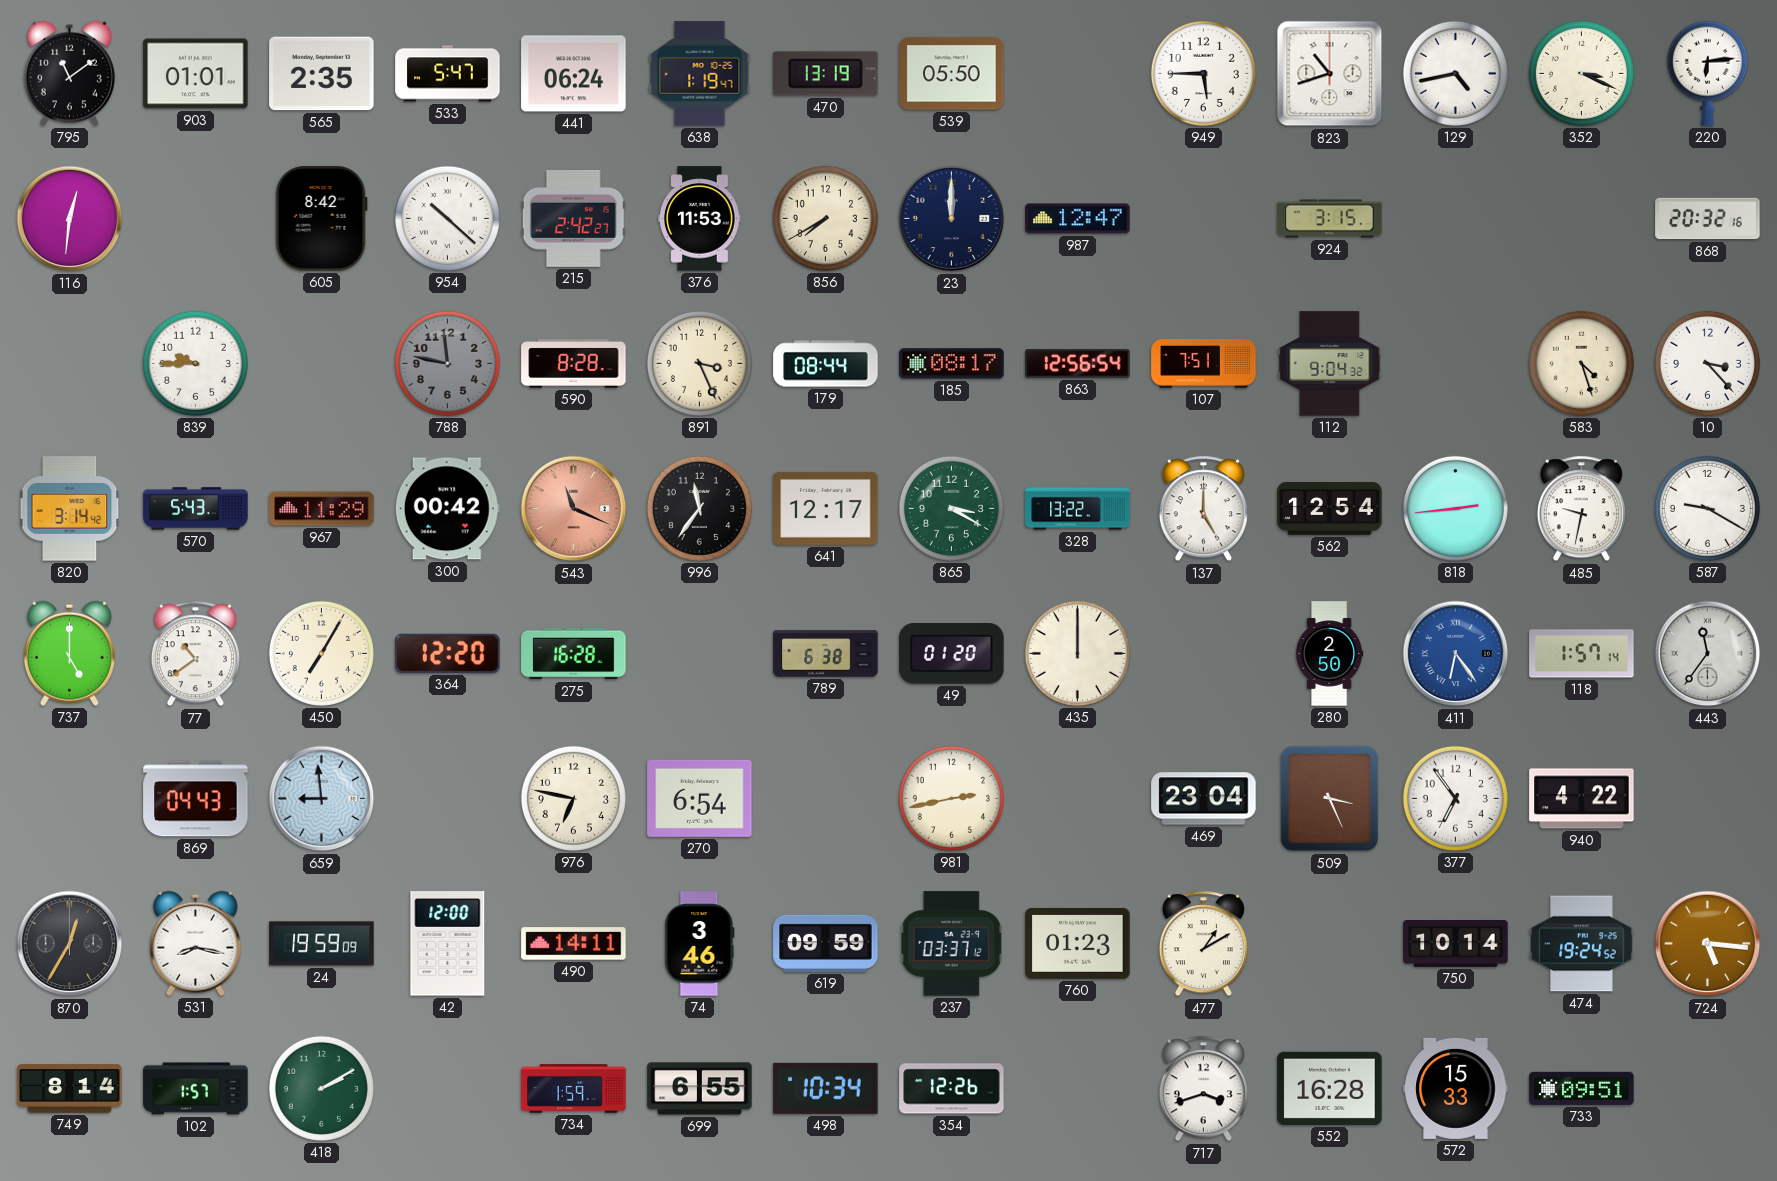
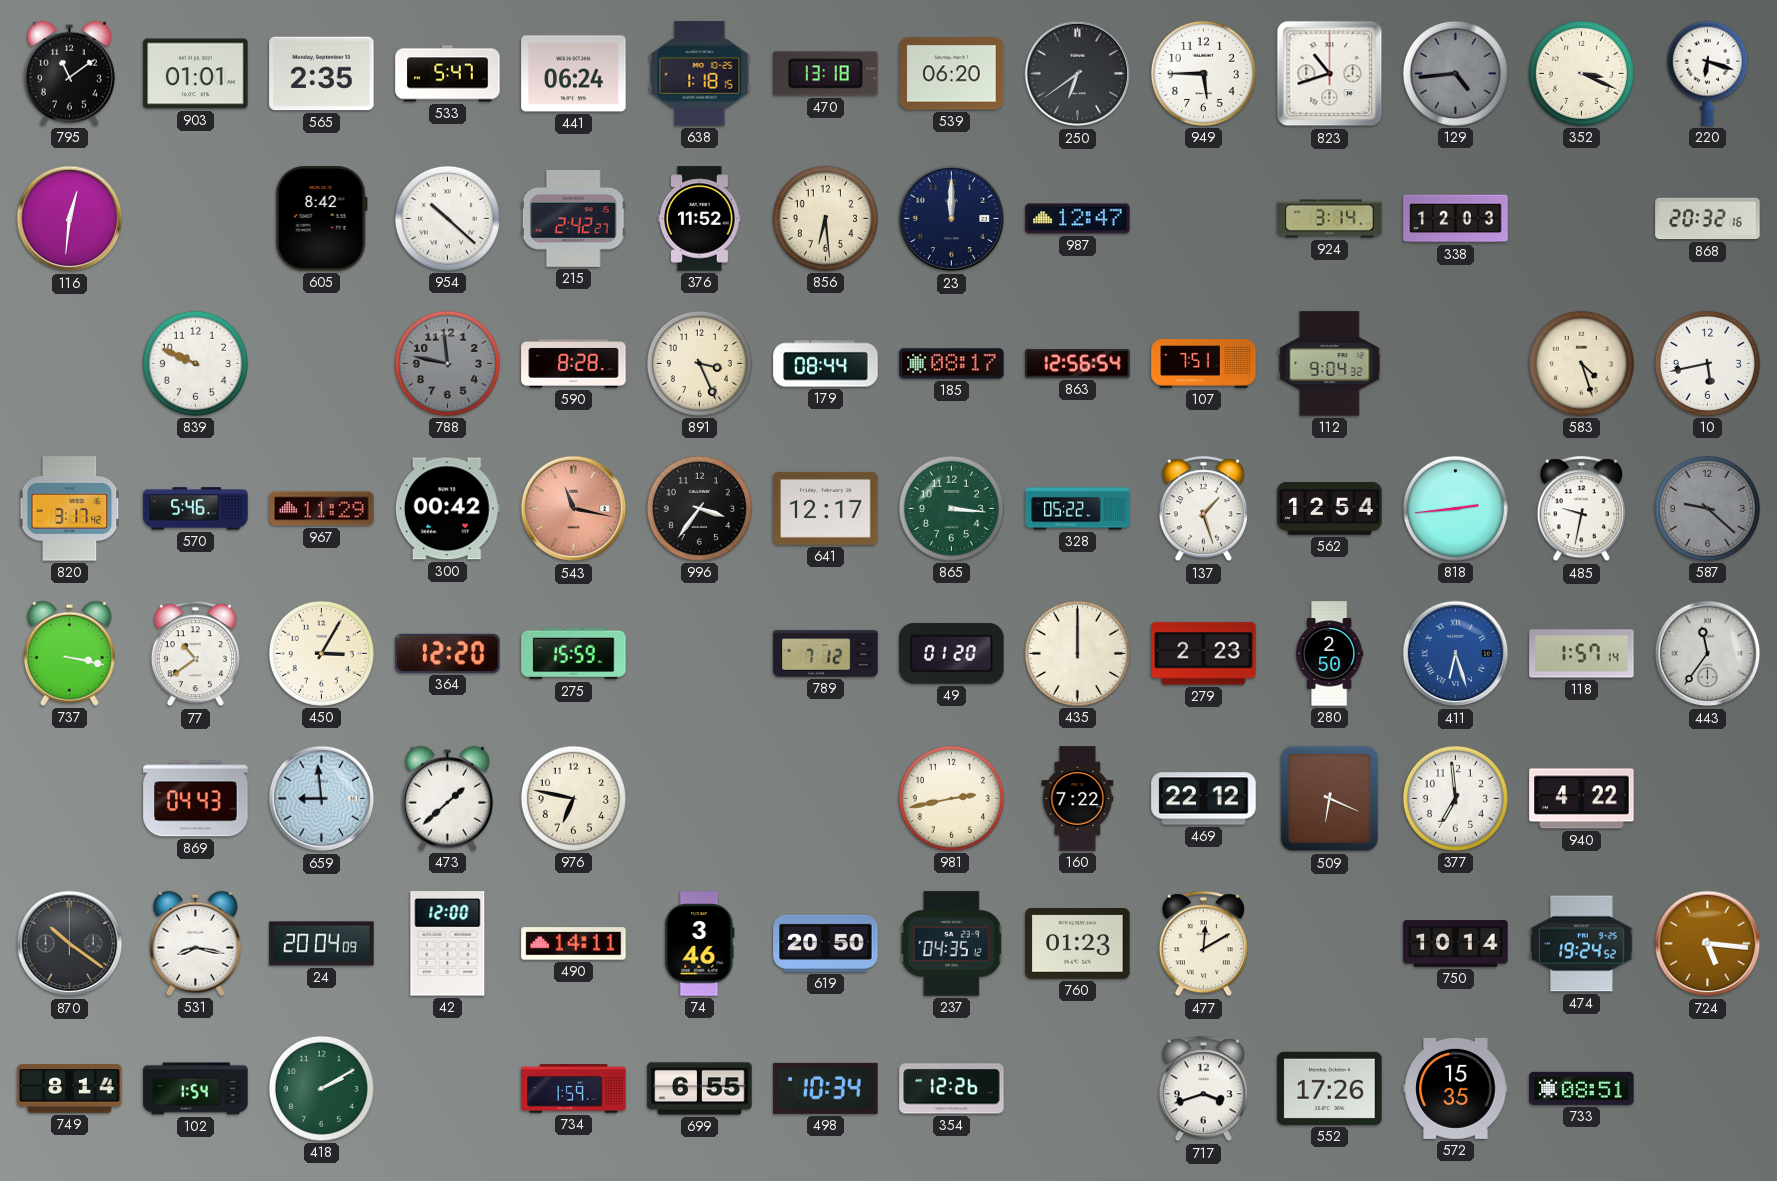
638: 1:19 -> 1:18
470: 13:19 -> 13:18
539: 05:50 -> 06:20
250: none -> 6:39
129: 4:43 -> 4:44
129 dial: white -> grey
220: 6:14 -> 6:18
376: 11:53 -> 11:52
856: 7:40 -> 6:29
924: 3:15 -> 3:14
338: none -> 12:03
839: 9:45 -> 9:49
10: 3:23 -> 5:43
820: 3:14 -> 3:17
570: 5:43 -> 5:46
543: 11:19 -> 11:17
996: 11:36 -> 3:36
865: 3:20 -> 3:16
328: 13:22 -> 05:22
137: 5:00 -> 1:27
587: 9:20 -> 9:22
587 dial: white -> grey
737: 5:00 -> 3:17
450: 7:05 -> 3:05
275: 16:28 -> 15:59
789: 6:38 -> 7:12
279: none -> 2:23
411: 6:24 -> 6:27
473: none -> 1:38
270: 6:54 -> none
160: none -> 7:22
469: 23:04 -> 22:12
509: 3:26 -> 6:19
377: 6:54 -> 6:59
870: 12:35 -> 10:21
24: 19:59 -> 20:04
619: 09:59 -> 20:50
237: 03:37 -> 04:35
477: 1:10 -> 12:10
102: 1:57 -> 1:54
552: 16:28 -> 17:26
572: 15:33 -> 15:35
733: 09:51 -> 08:51
